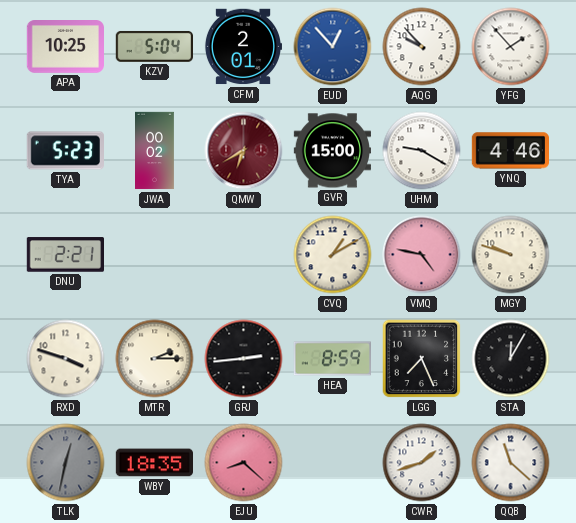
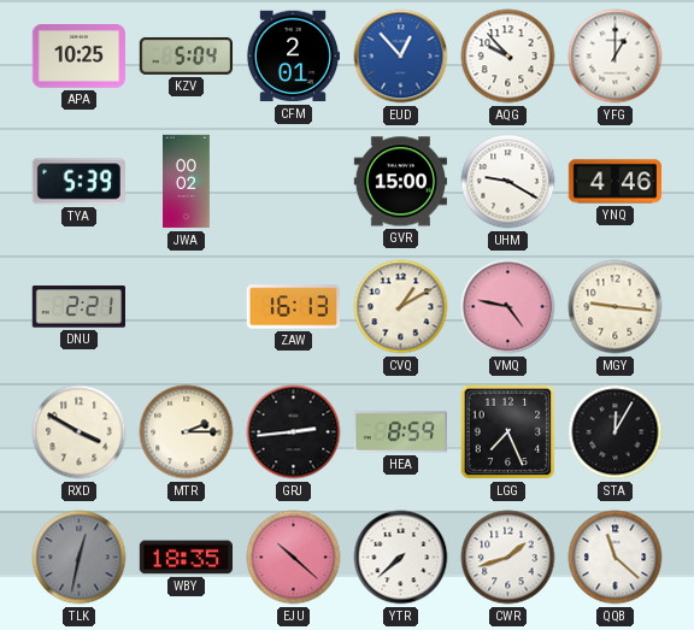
YFG: 1:53 -> 1:00
TYA: 5:23 -> 5:39
QMW: 6:40 -> none
ZAW: none -> 16:13
MGY: 9:48 -> 9:16
RXD: 3:48 -> 3:50
EJU: 8:22 -> 10:22
YTR: none -> 7:38
